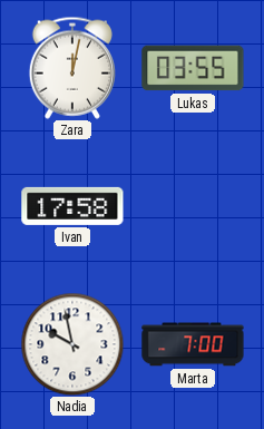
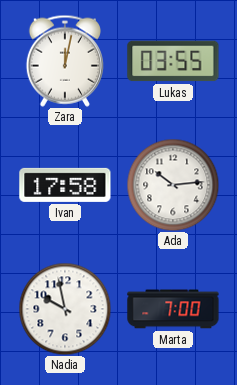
Ada: none -> 10:14
